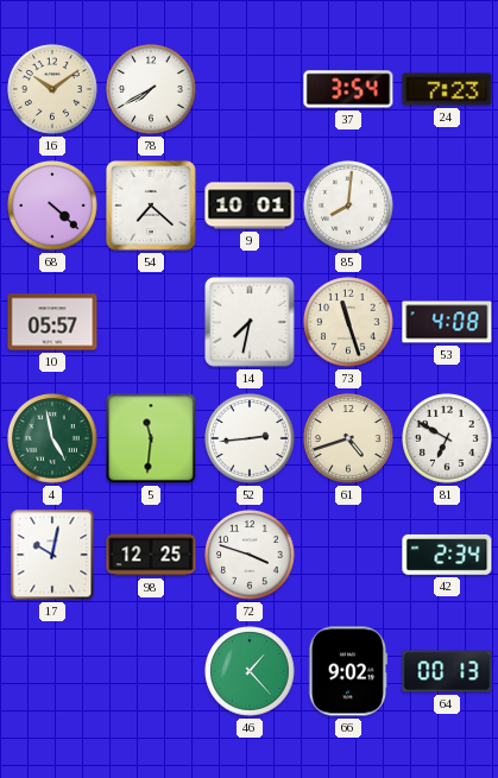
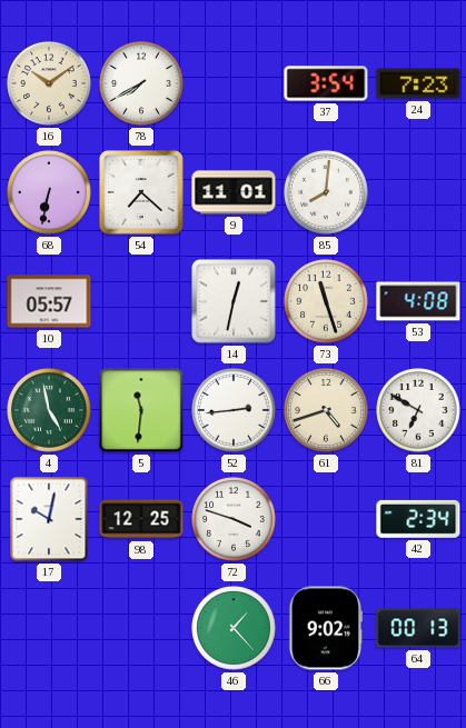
68: 4:22 -> 6:32
9: 10:01 -> 11:01
14: 7:32 -> 12:32
